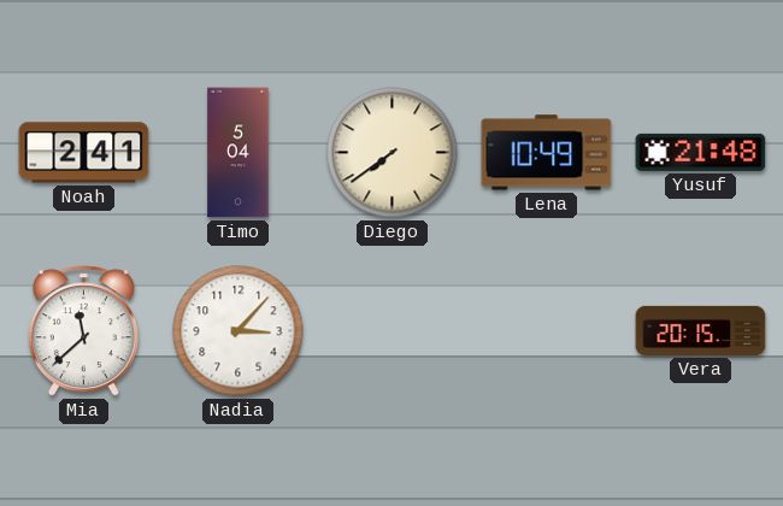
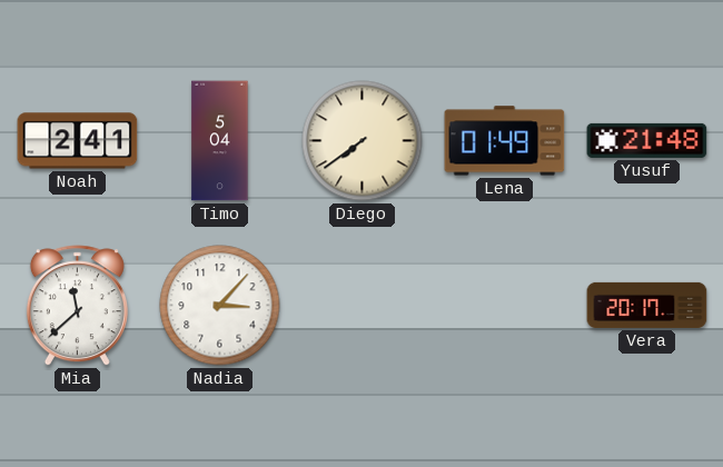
Lena: 10:49 -> 01:49
Vera: 20:15 -> 20:17
